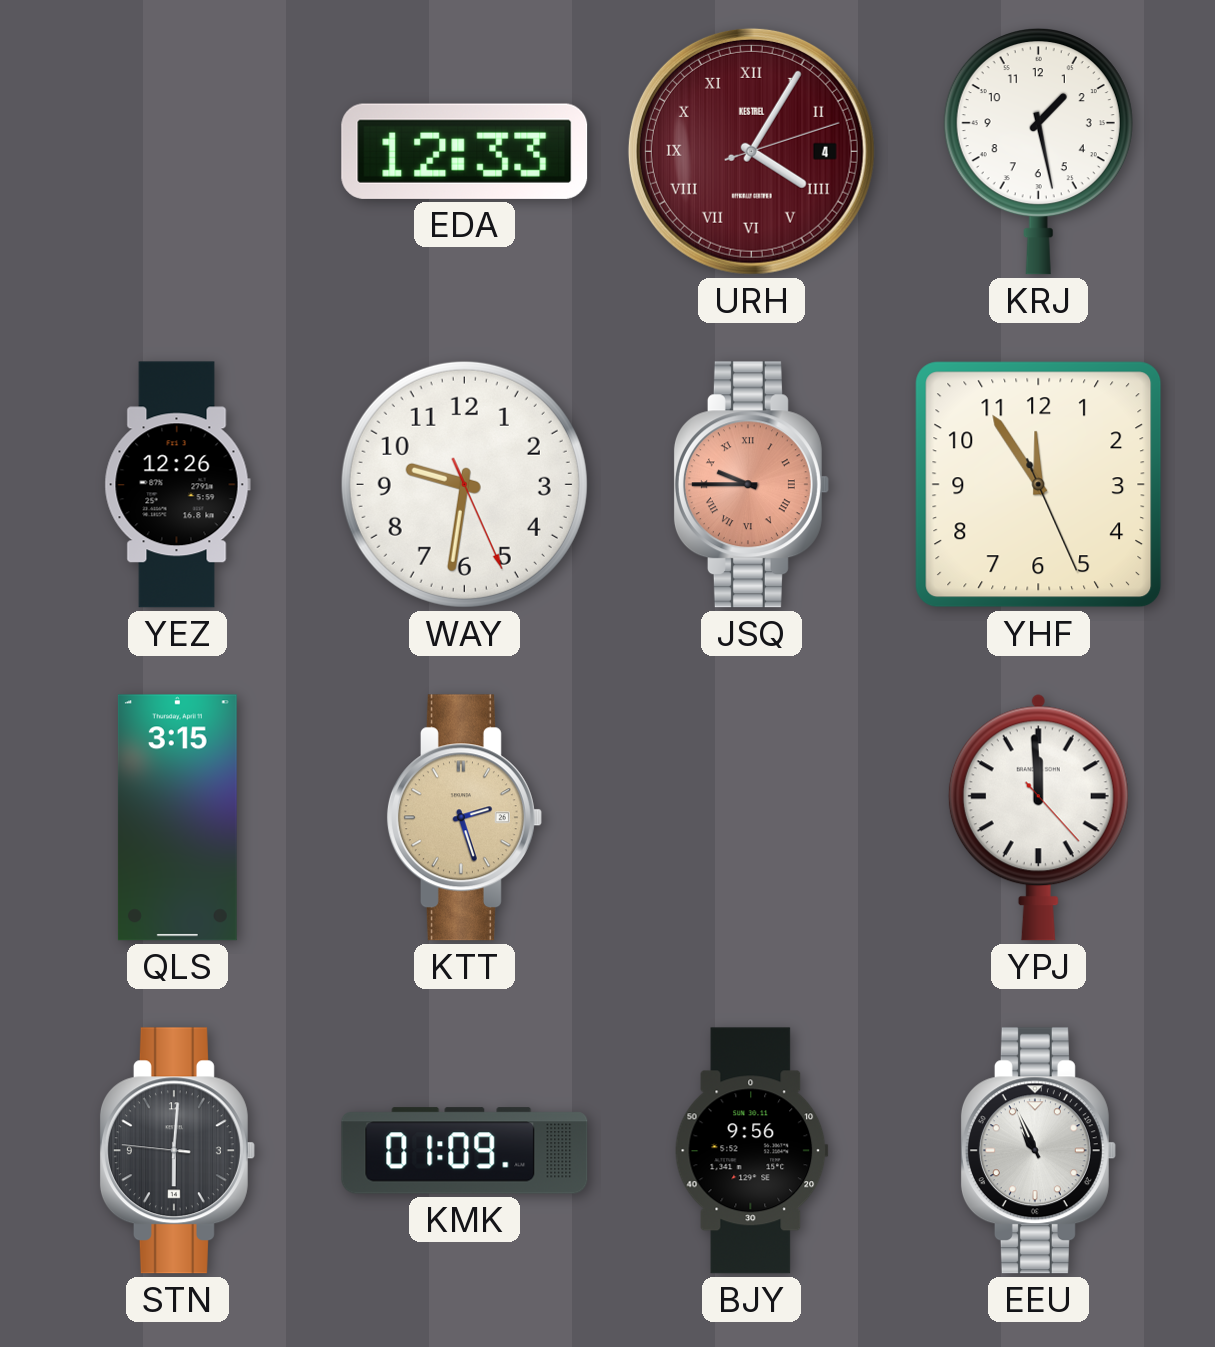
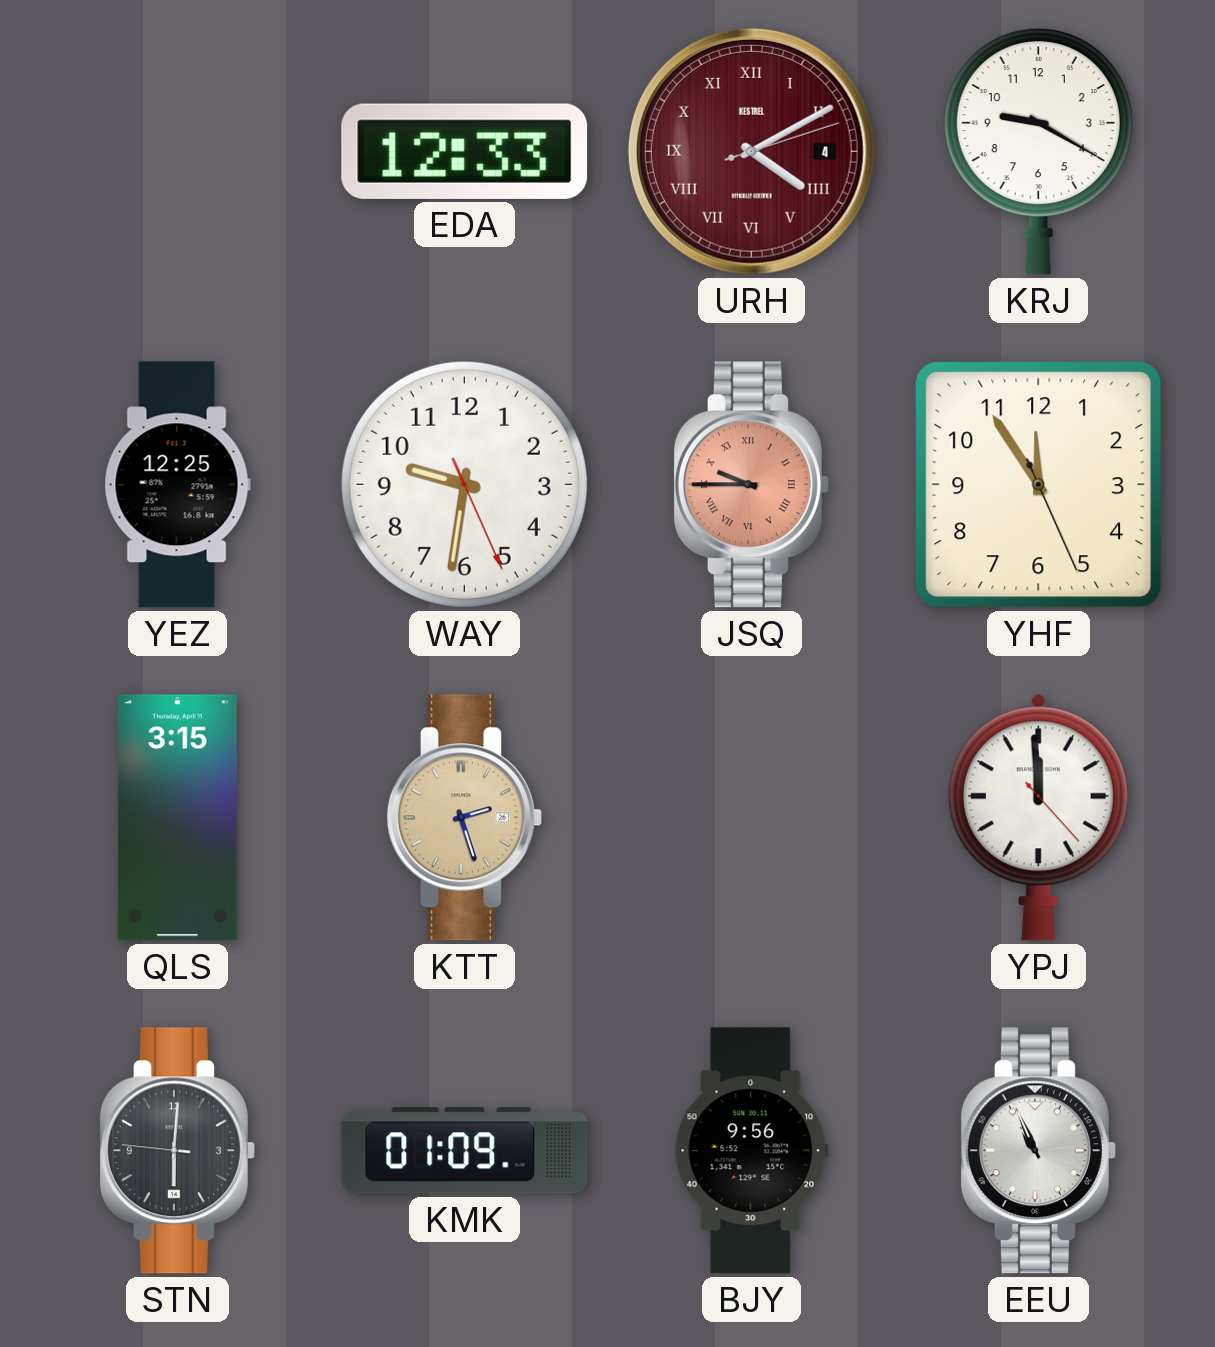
URH: 4:05 -> 4:10
KRJ: 1:28 -> 9:20
YEZ: 12:26 -> 12:25
